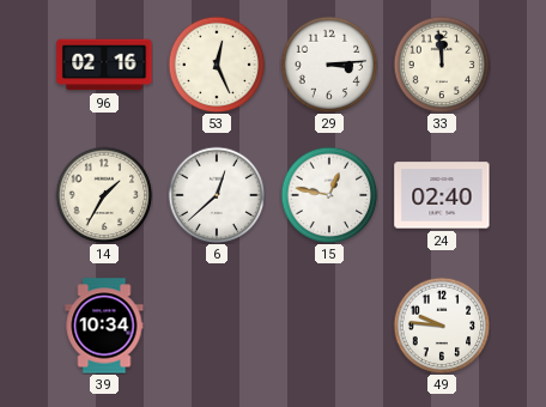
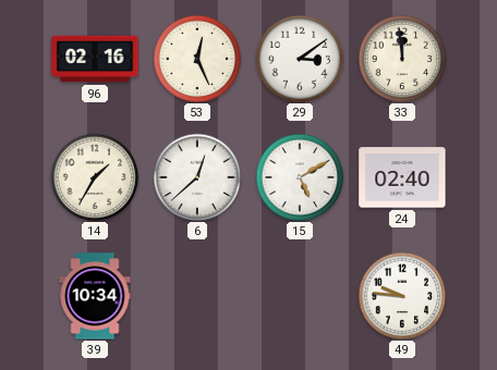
29: 3:14 -> 3:09
15: 12:47 -> 5:10
